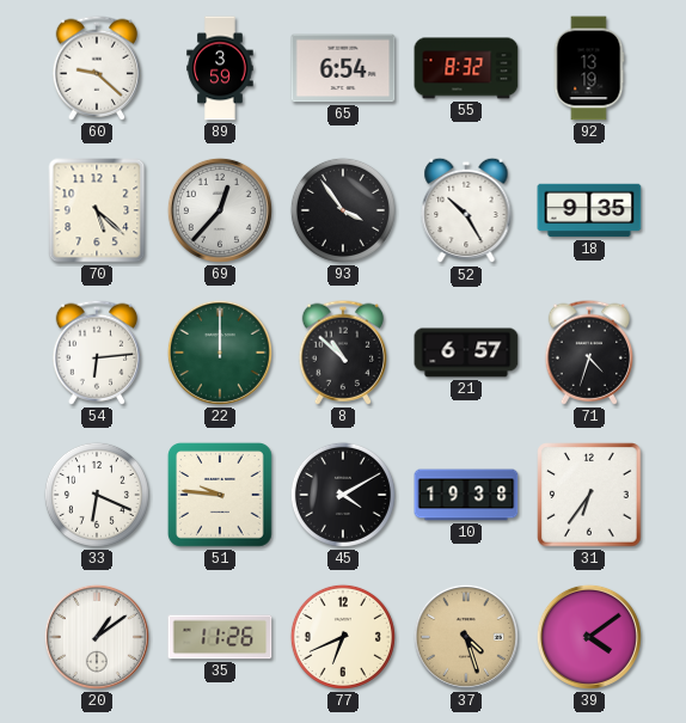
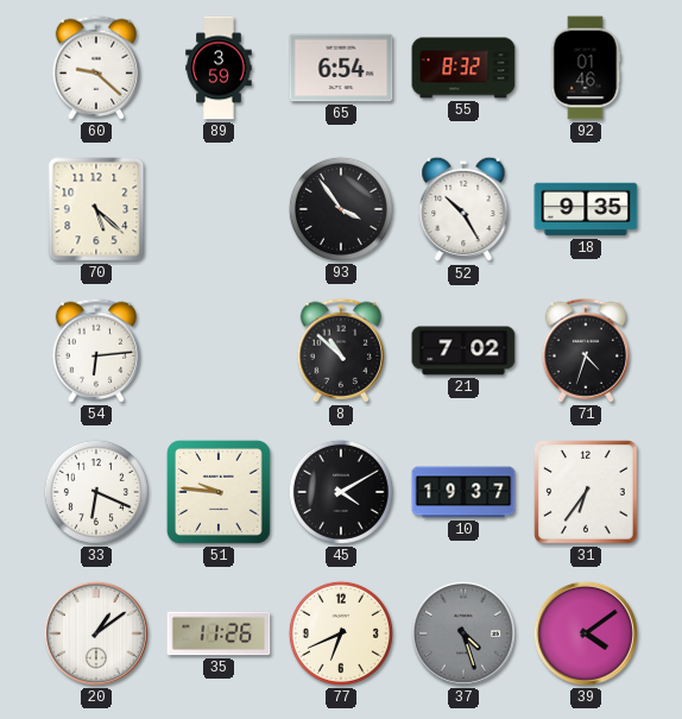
92: 13:19 -> 01:46
69: 12:37 -> none
22: 12:00 -> none
21: 6:57 -> 7:02
10: 19:38 -> 19:37
37 dial: champagne -> grey
